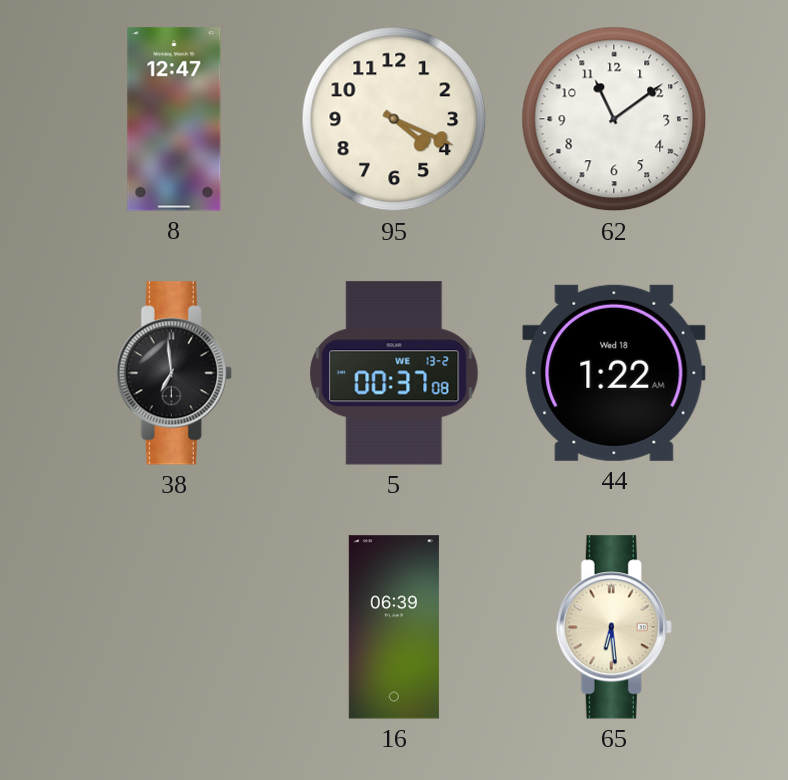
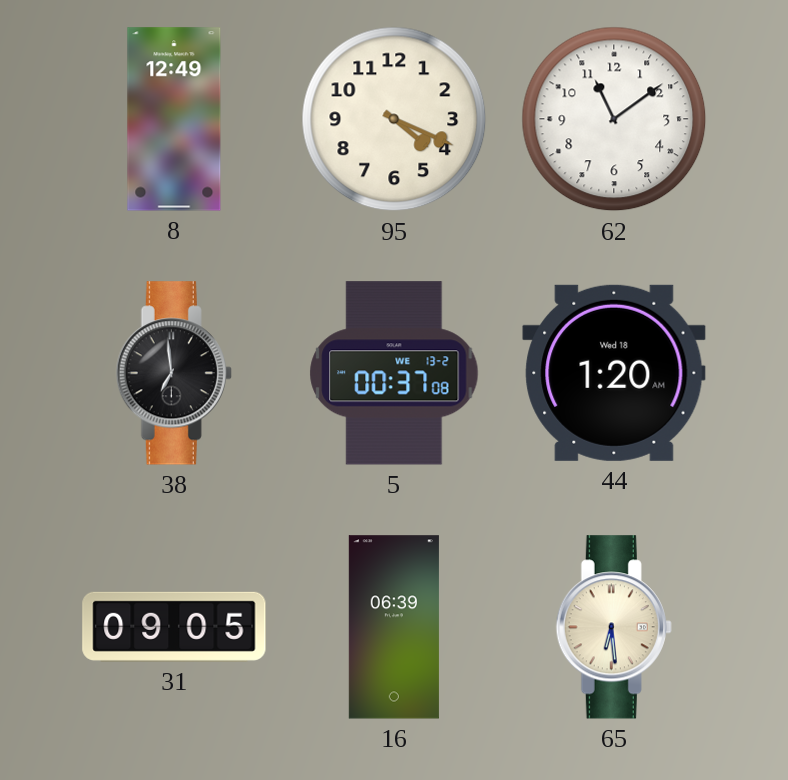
8: 12:47 -> 12:49
44: 1:22 -> 1:20
31: none -> 09:05
